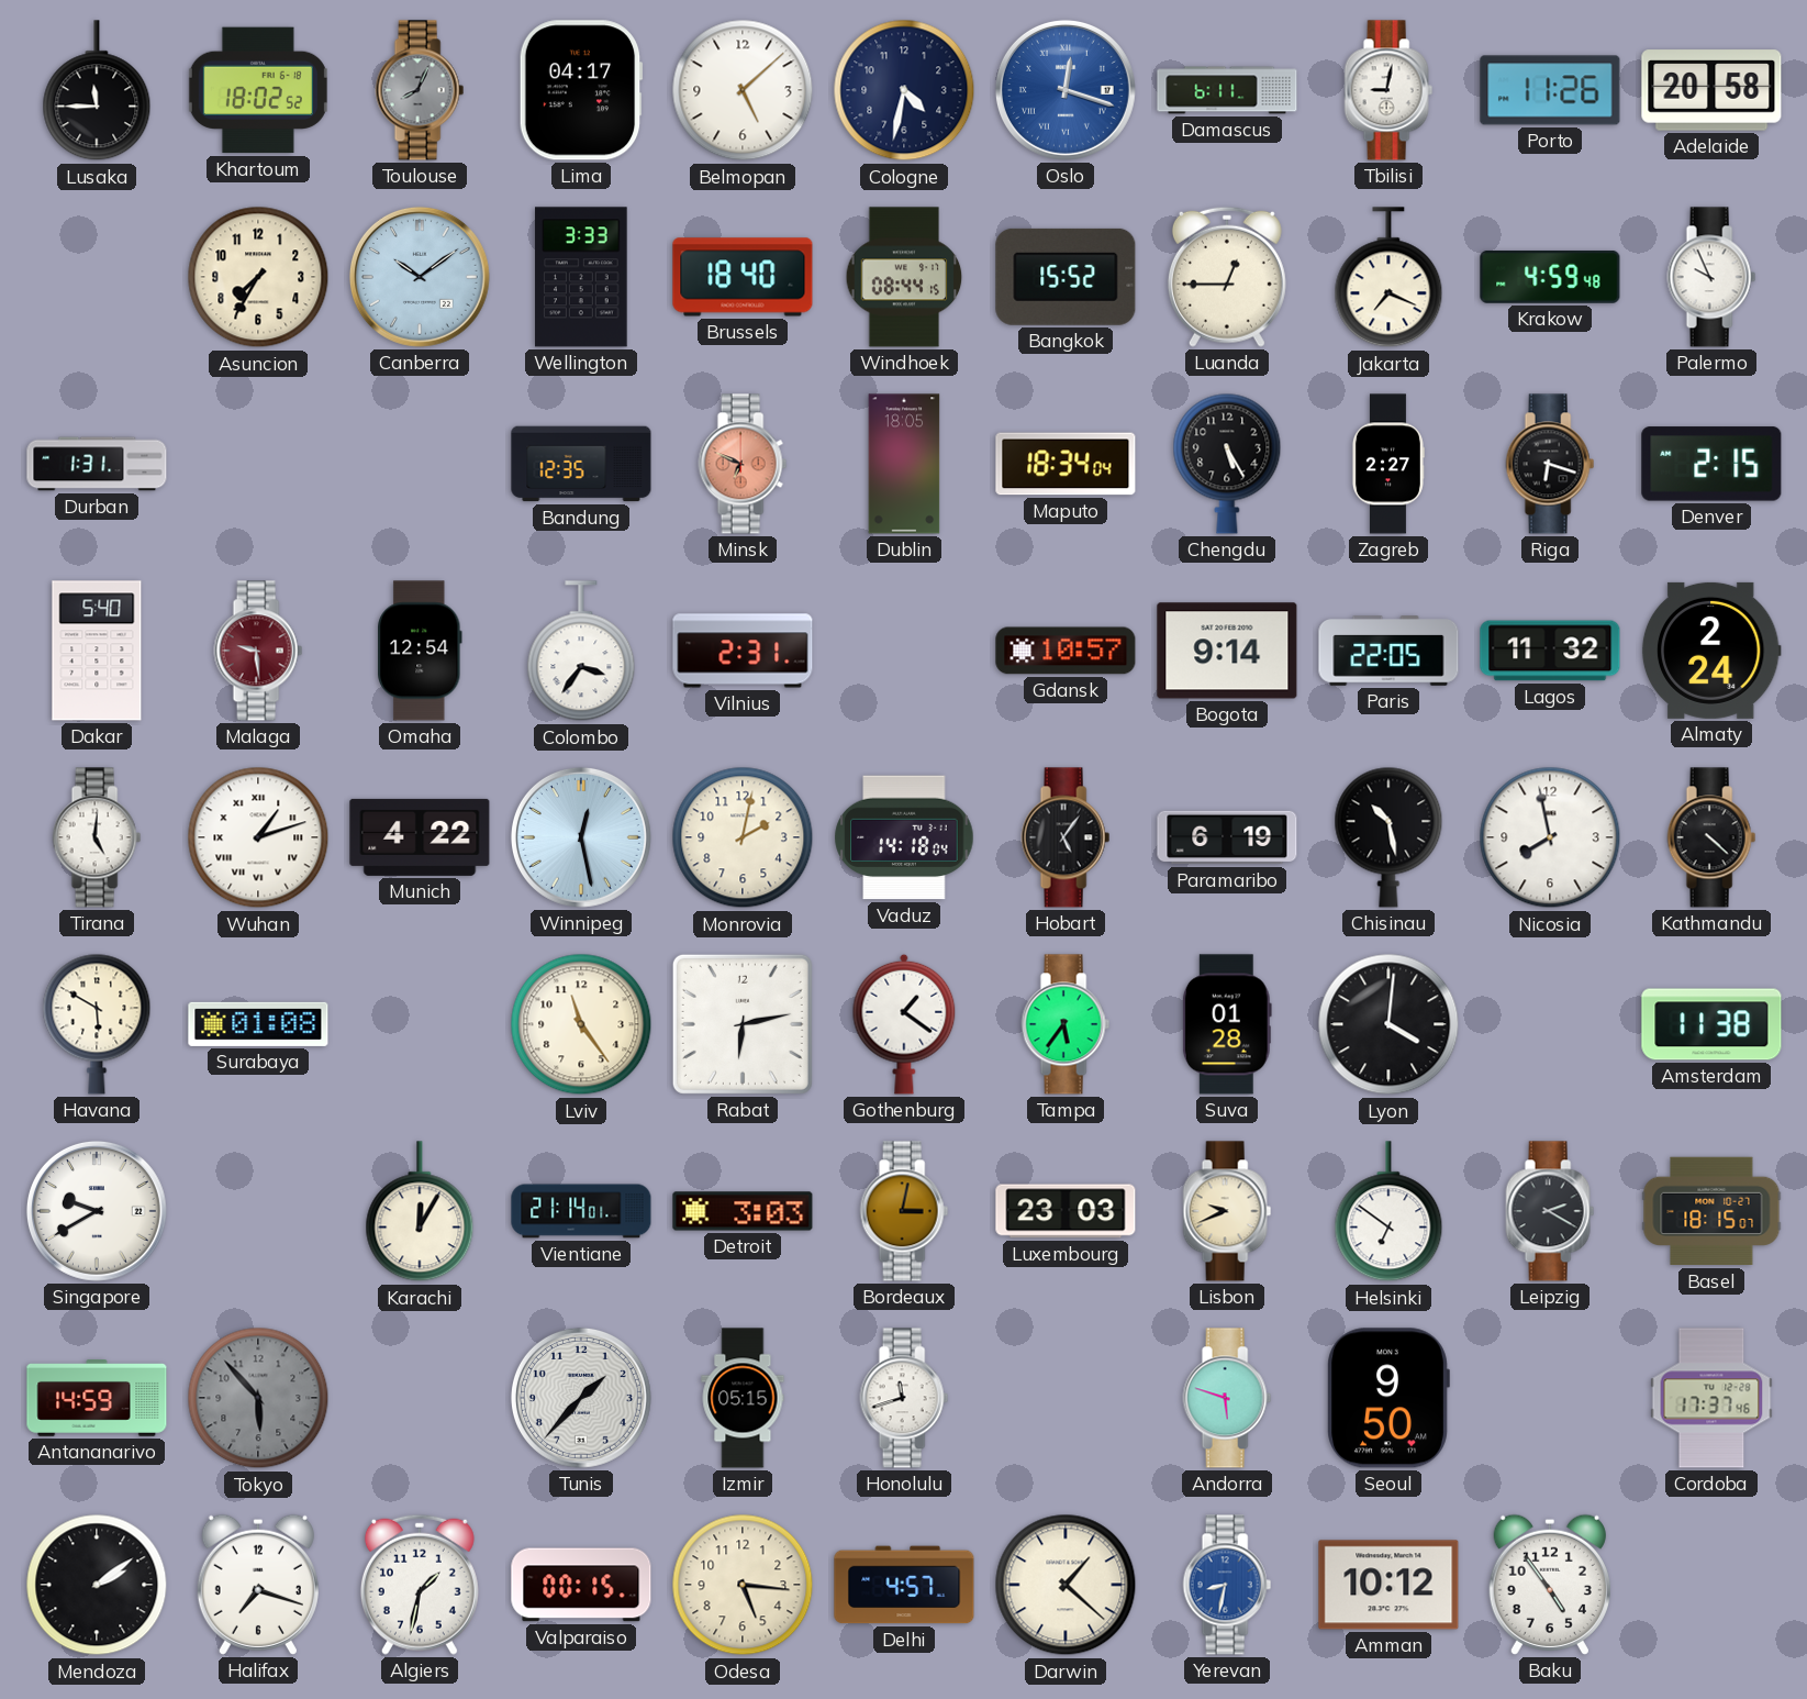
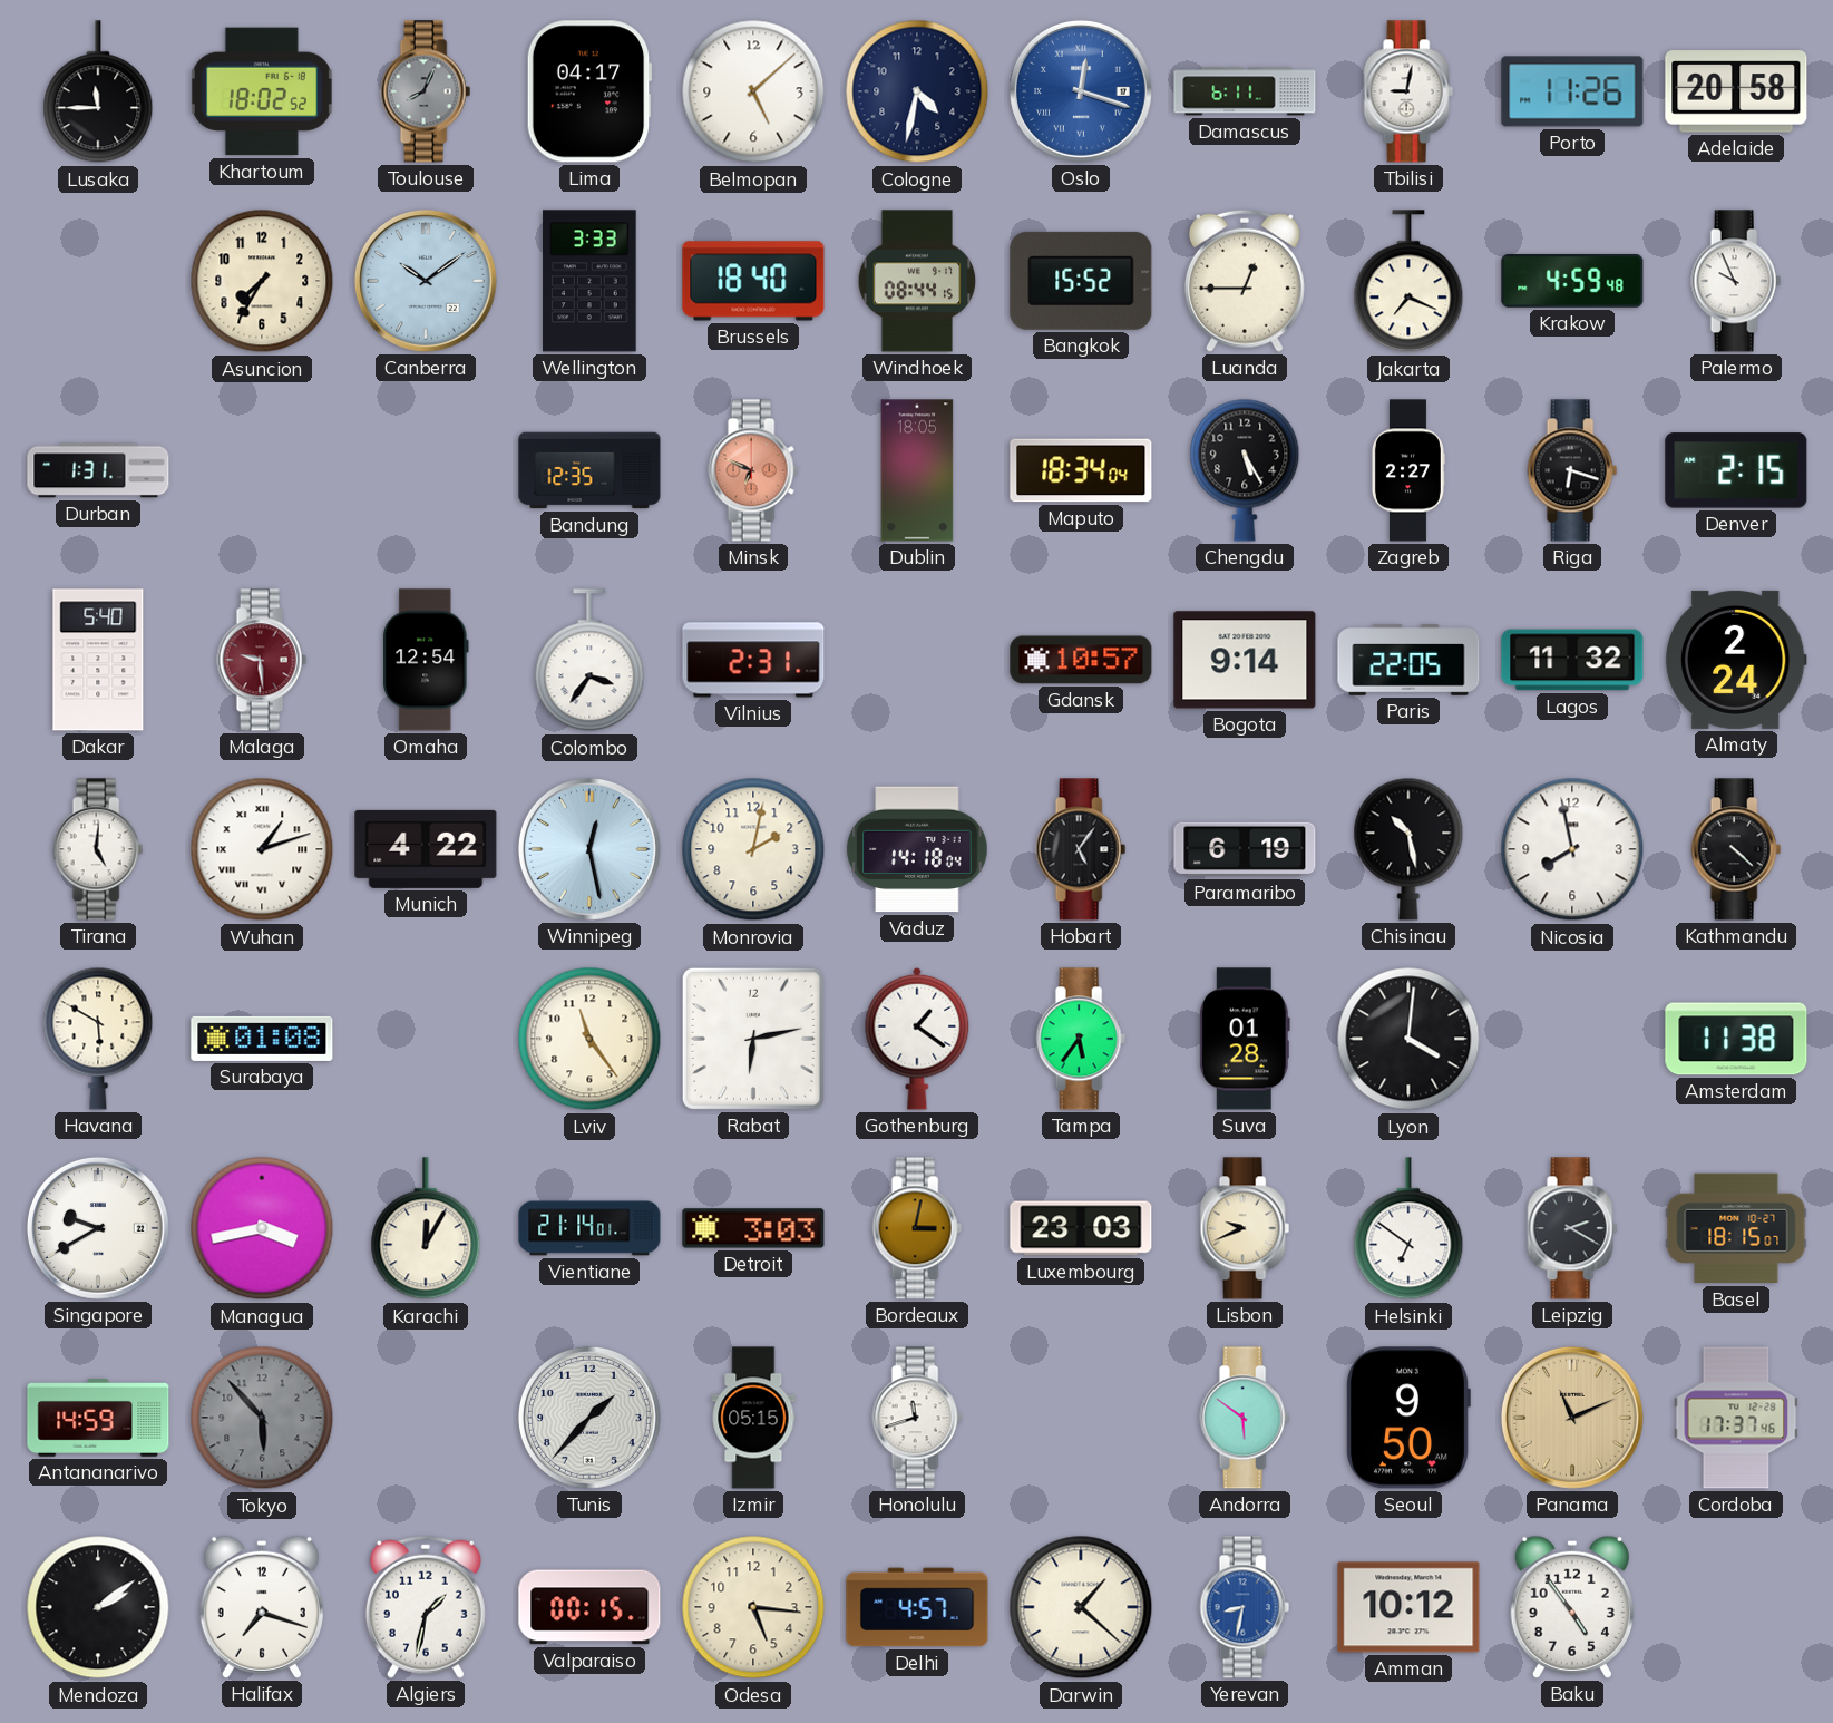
Managua: none -> 3:43
Andorra: 5:48 -> 5:51
Panama: none -> 11:11
